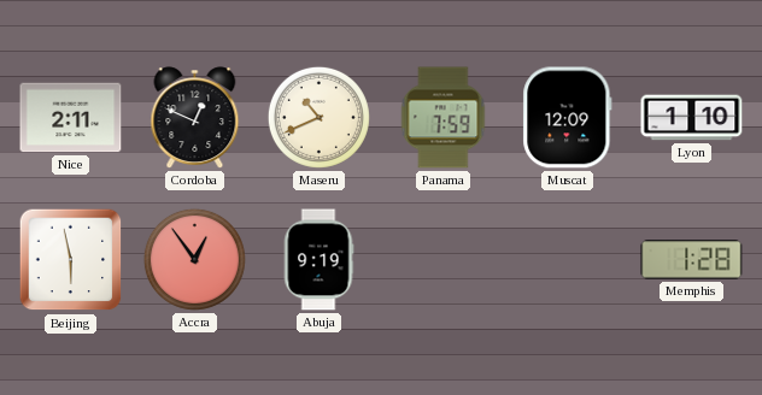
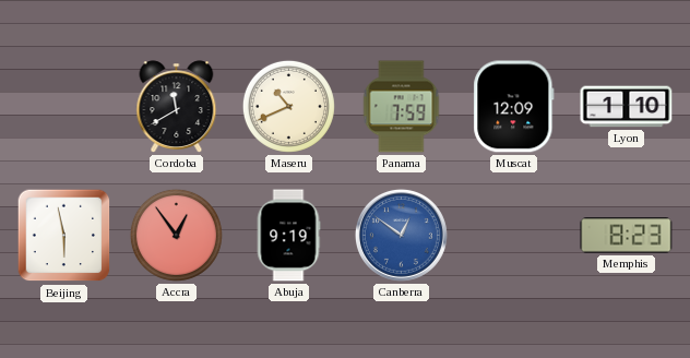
Nice: 2:11 -> none
Cordoba: 12:49 -> 11:40
Canberra: none -> 12:51
Memphis: 1:28 -> 8:23
